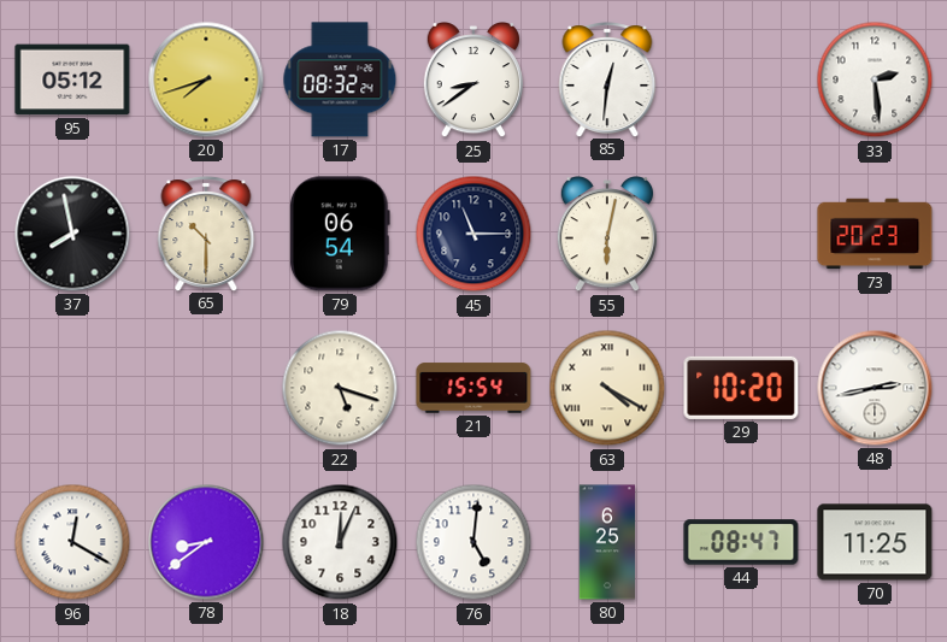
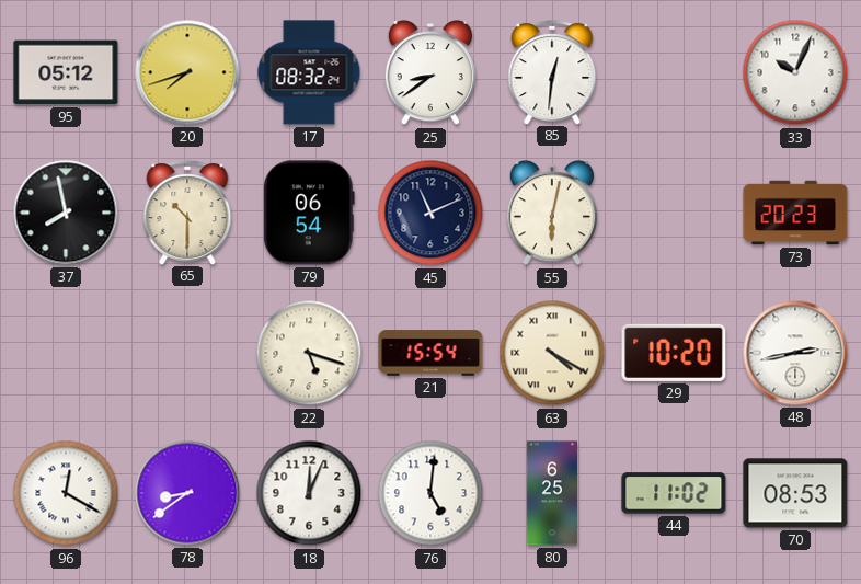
33: 2:29 -> 10:04
45: 11:15 -> 11:11
44: 08:47 -> 11:02
70: 11:25 -> 08:53
